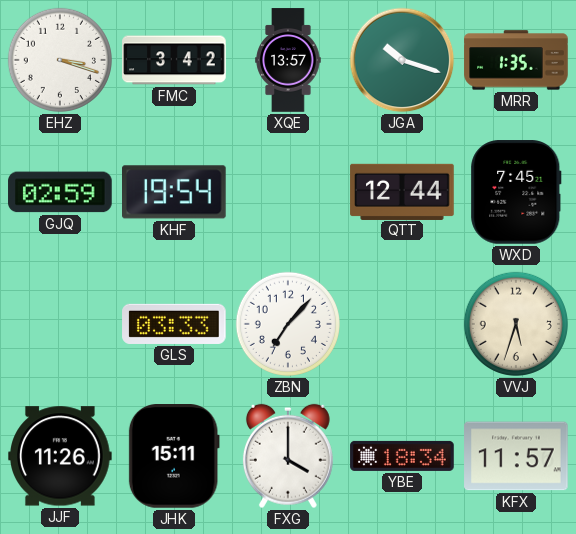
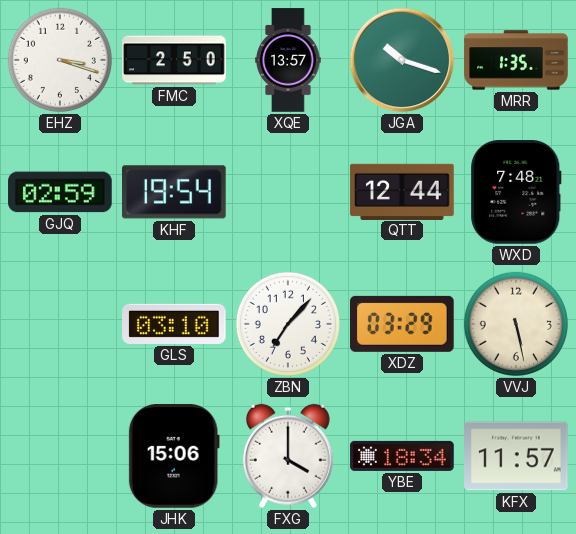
FMC: 3:42 -> 2:50
WXD: 7:45 -> 7:48
GLS: 03:33 -> 03:10
XDZ: none -> 03:29
VVJ: 5:33 -> 5:28
JJF: 11:26 -> none
JHK: 15:11 -> 15:06
